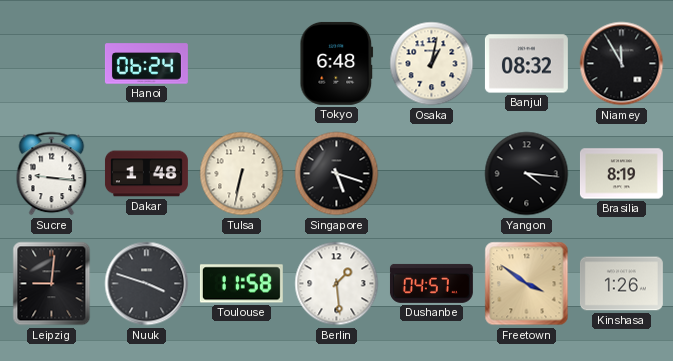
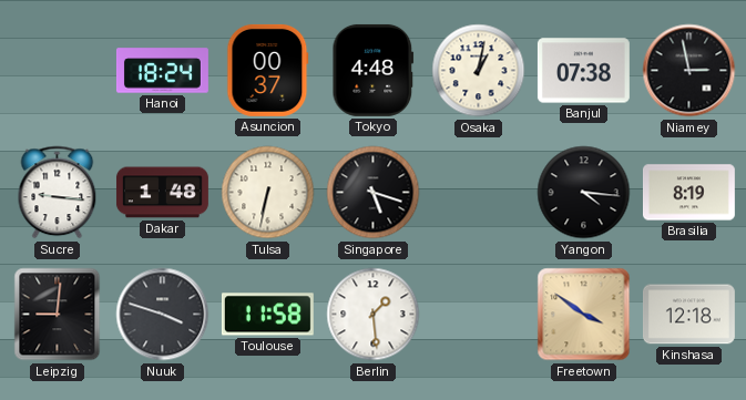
Hanoi: 06:24 -> 18:24
Asuncion: none -> 00:37
Tokyo: 6:48 -> 4:48
Banjul: 08:32 -> 07:38
Niamey: 11:55 -> 2:58
Dushanbe: 04:57 -> none
Kinshasa: 1:26 -> 12:18
